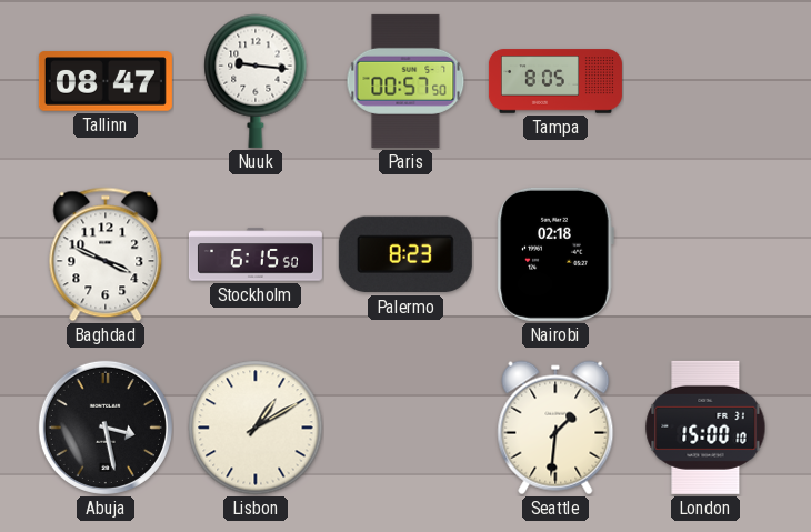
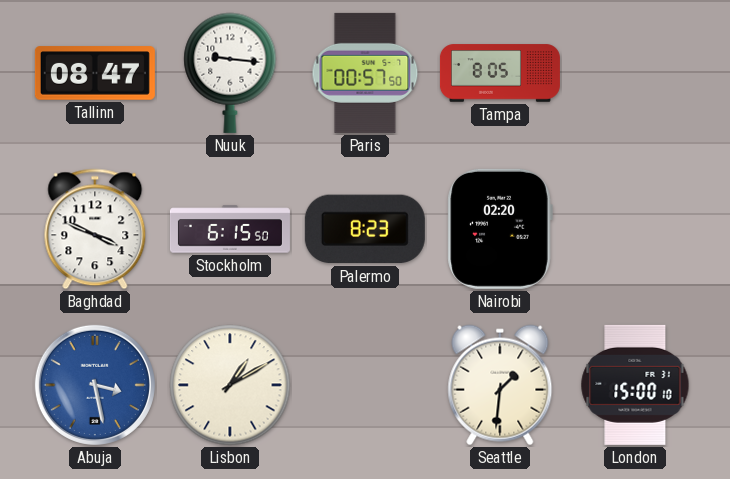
Nairobi: 02:18 -> 02:20
Abuja dial: black -> blue
